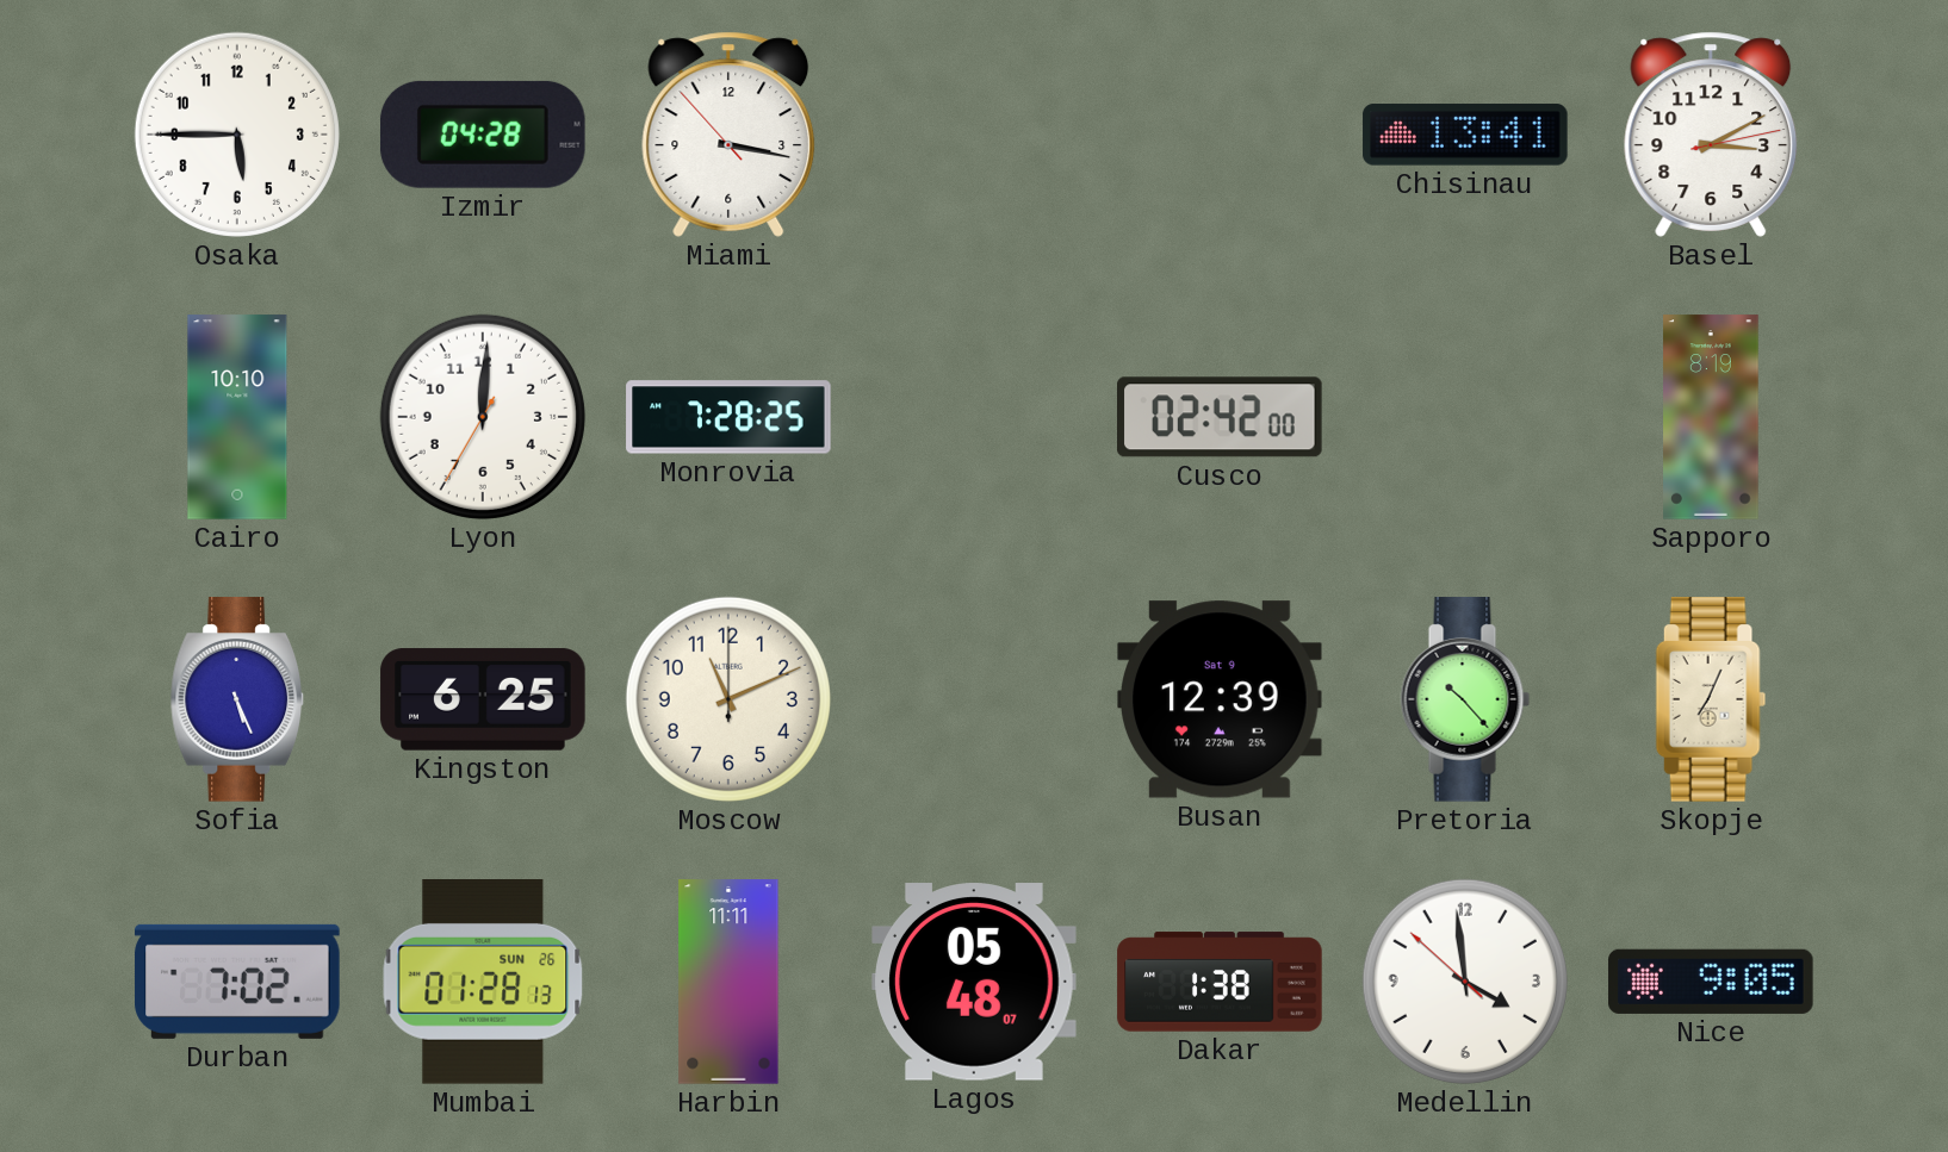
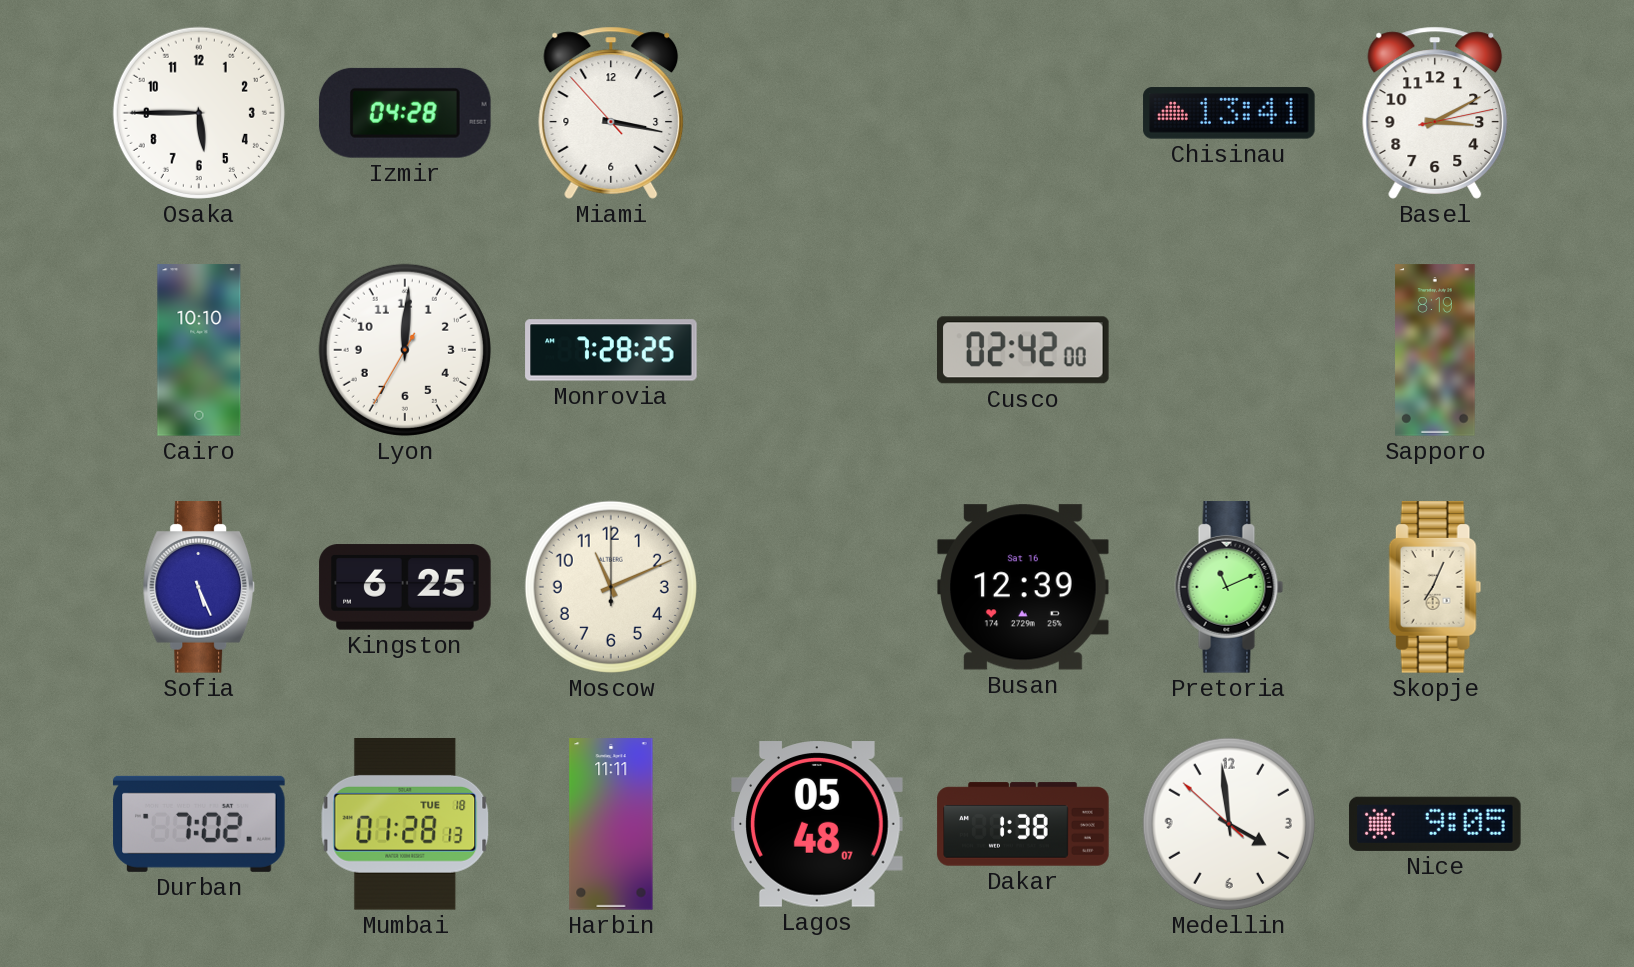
Busan date: Sat 9 -> Sat 16
Pretoria: 10:23 -> 11:11
Mumbai date: SUN 26 -> TUE 18
